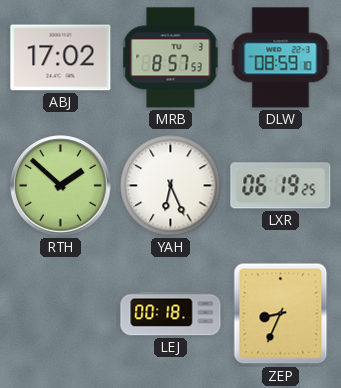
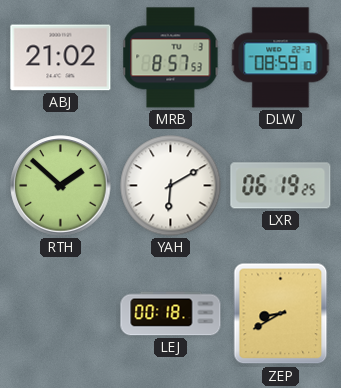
ABJ: 17:02 -> 21:02
YAH: 6:26 -> 6:10
ZEP: 8:34 -> 8:40
